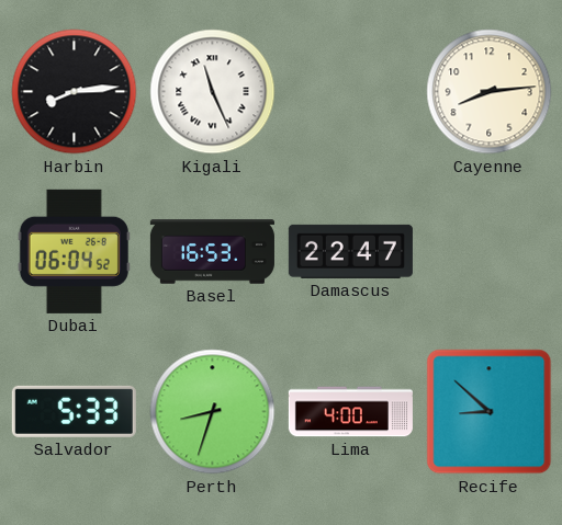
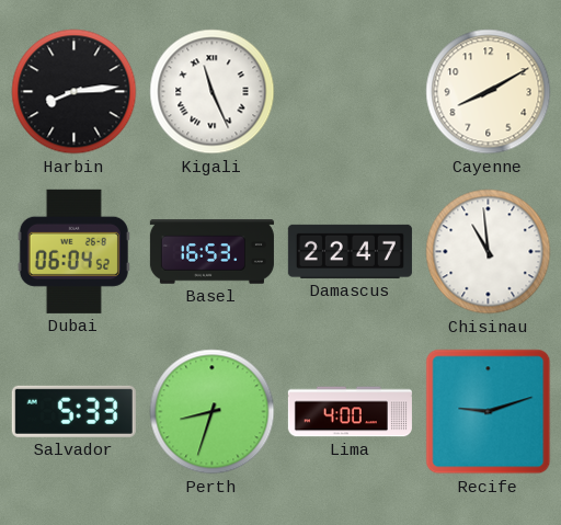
Cayenne: 8:14 -> 8:10
Chisinau: none -> 10:59
Recife: 8:52 -> 9:12
